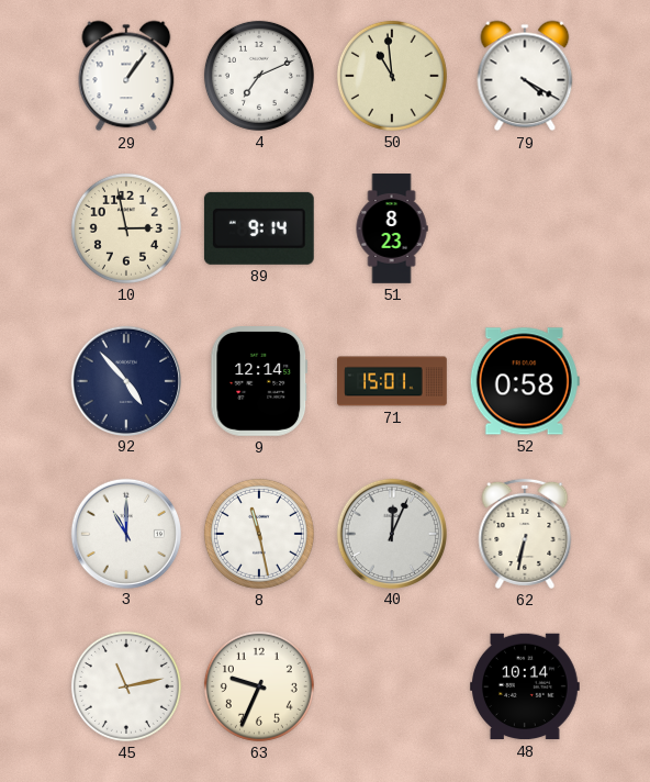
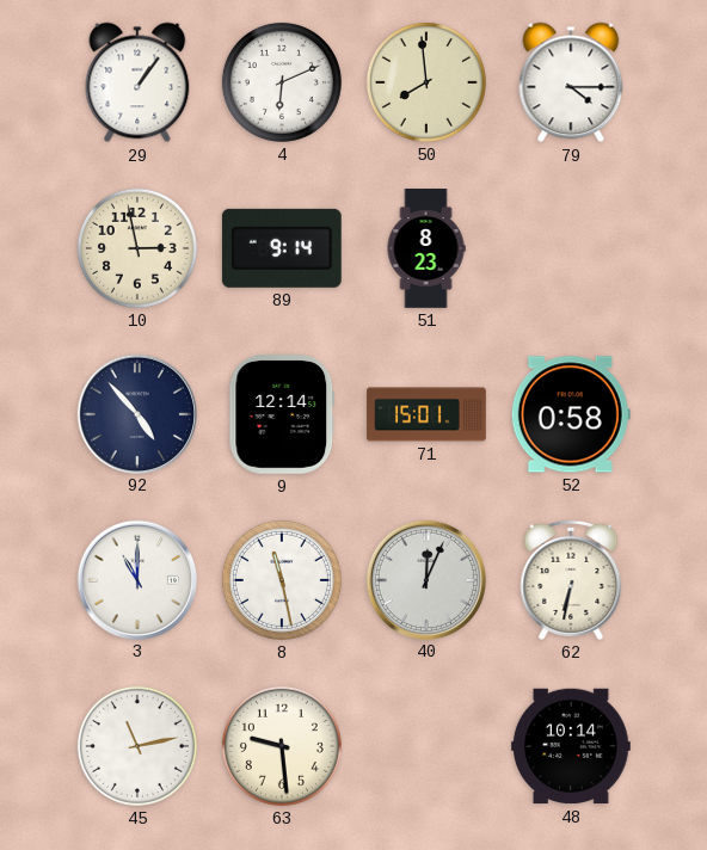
4: 7:11 -> 6:11
50: 10:59 -> 7:59
79: 4:20 -> 4:15
63: 9:34 -> 9:29
